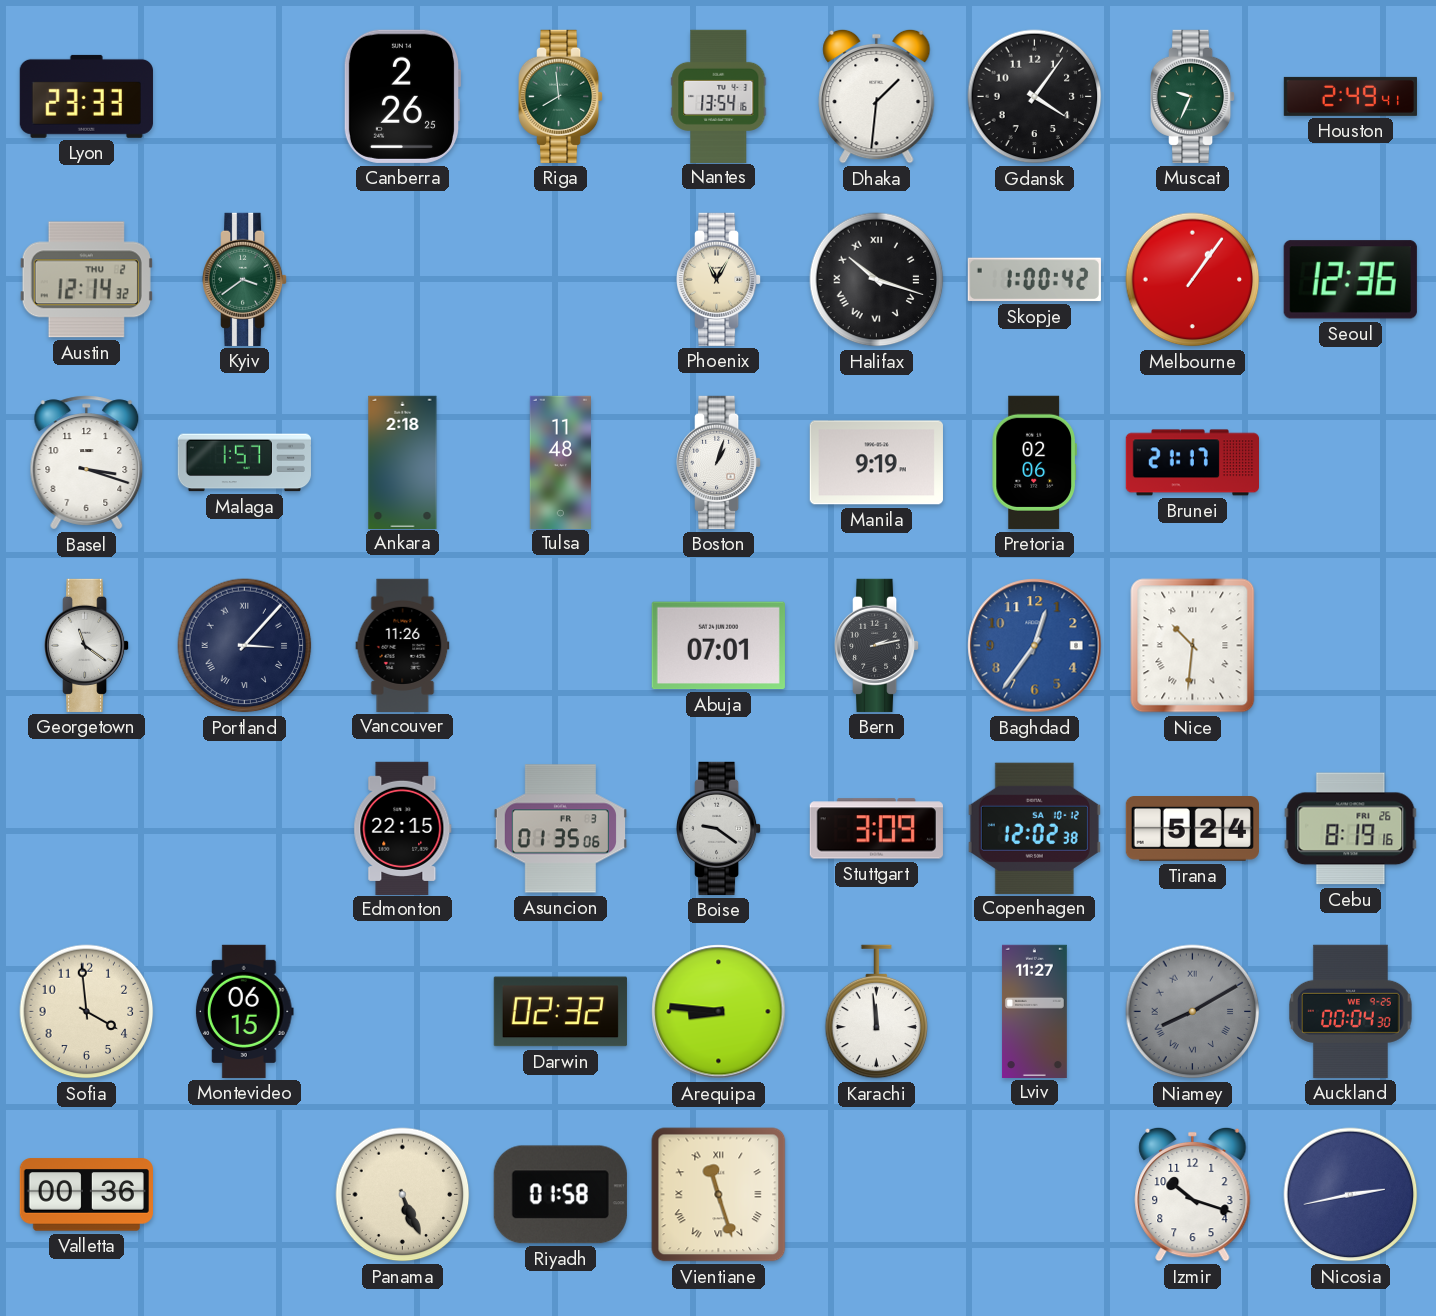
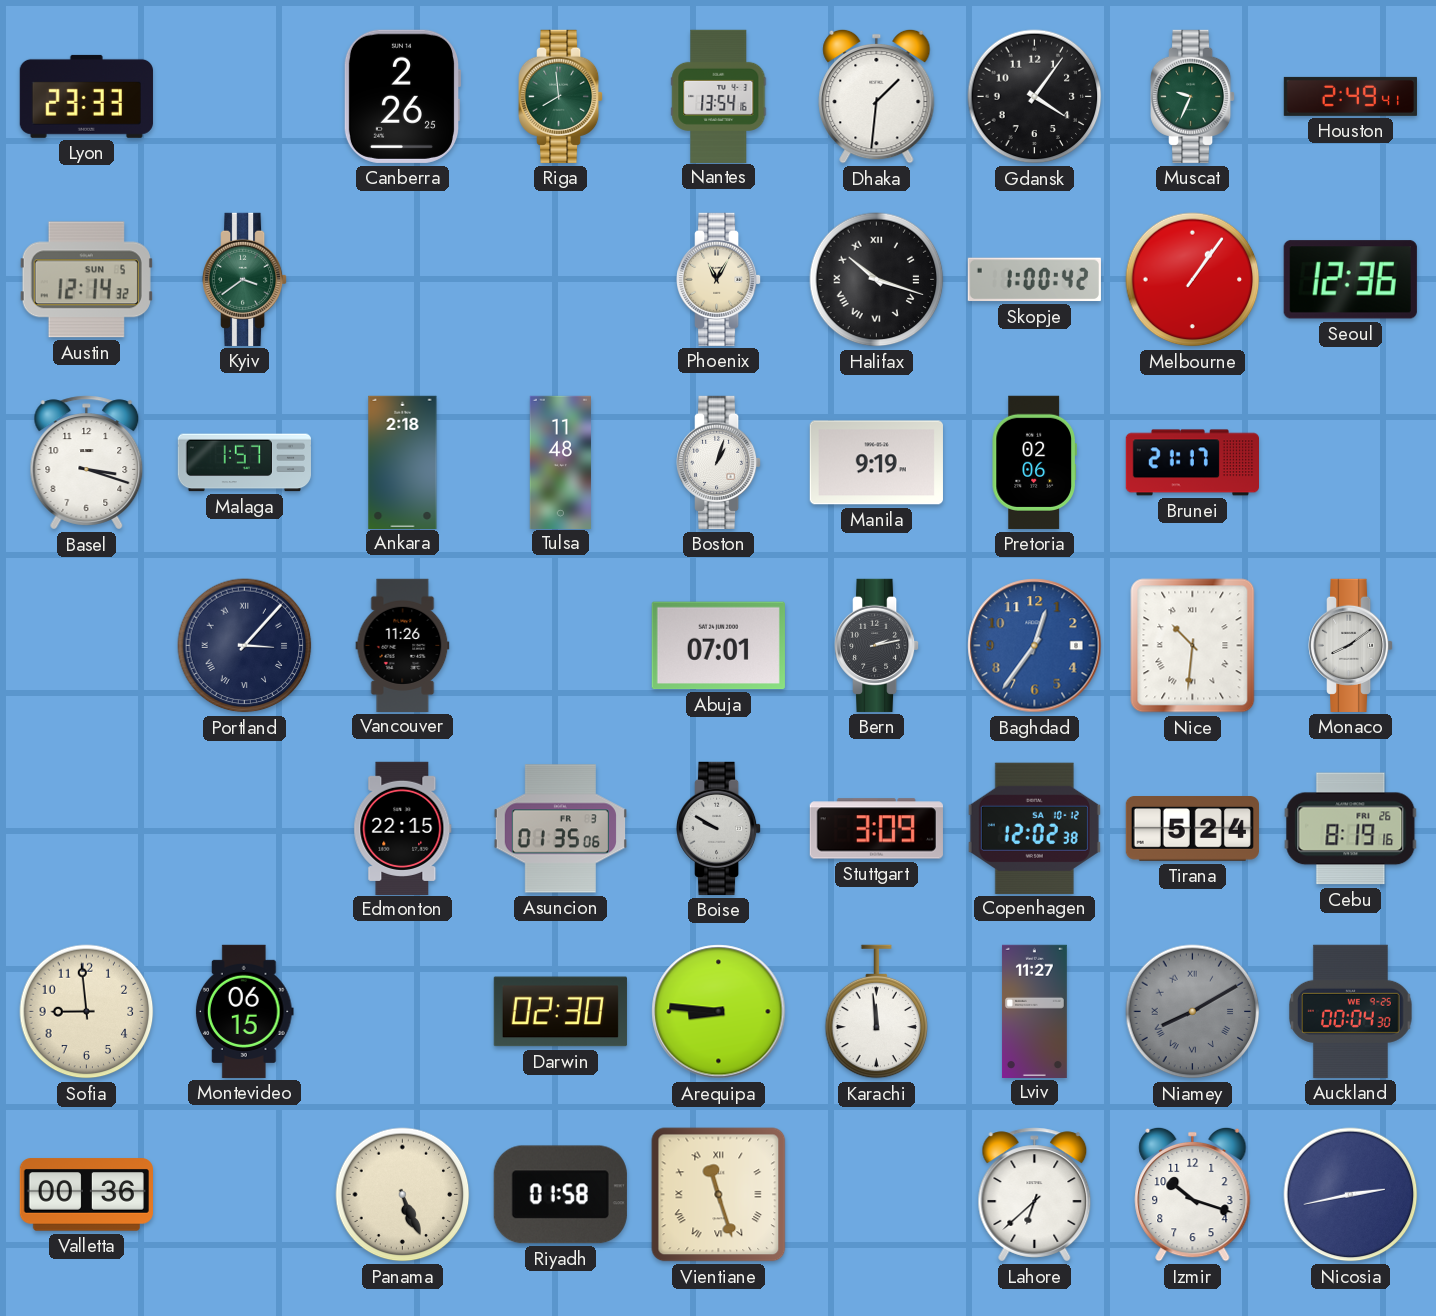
Austin date: THU 2 -> SUN 5
Georgetown: 11:21 -> none
Monaco: none -> 8:09
Boise: 9:21 -> 9:50
Sofia: 3:59 -> 8:59
Darwin: 02:32 -> 02:30
Lahore: none -> 6:38
